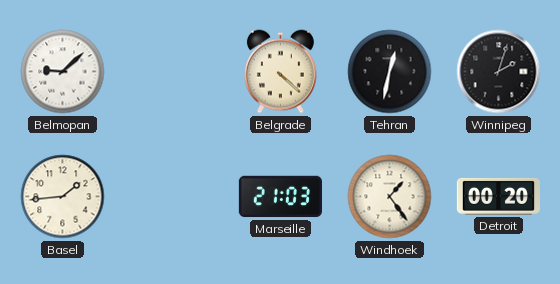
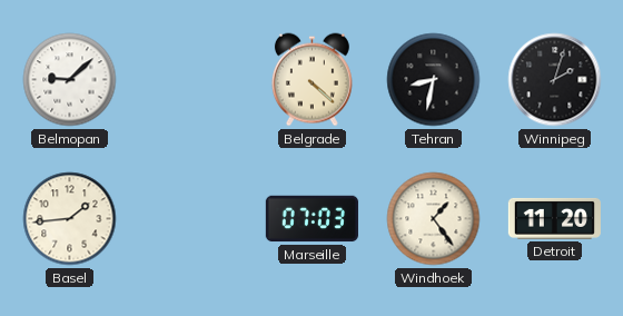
Tehran: 12:32 -> 8:32
Marseille: 21:03 -> 07:03
Detroit: 00:20 -> 11:20
